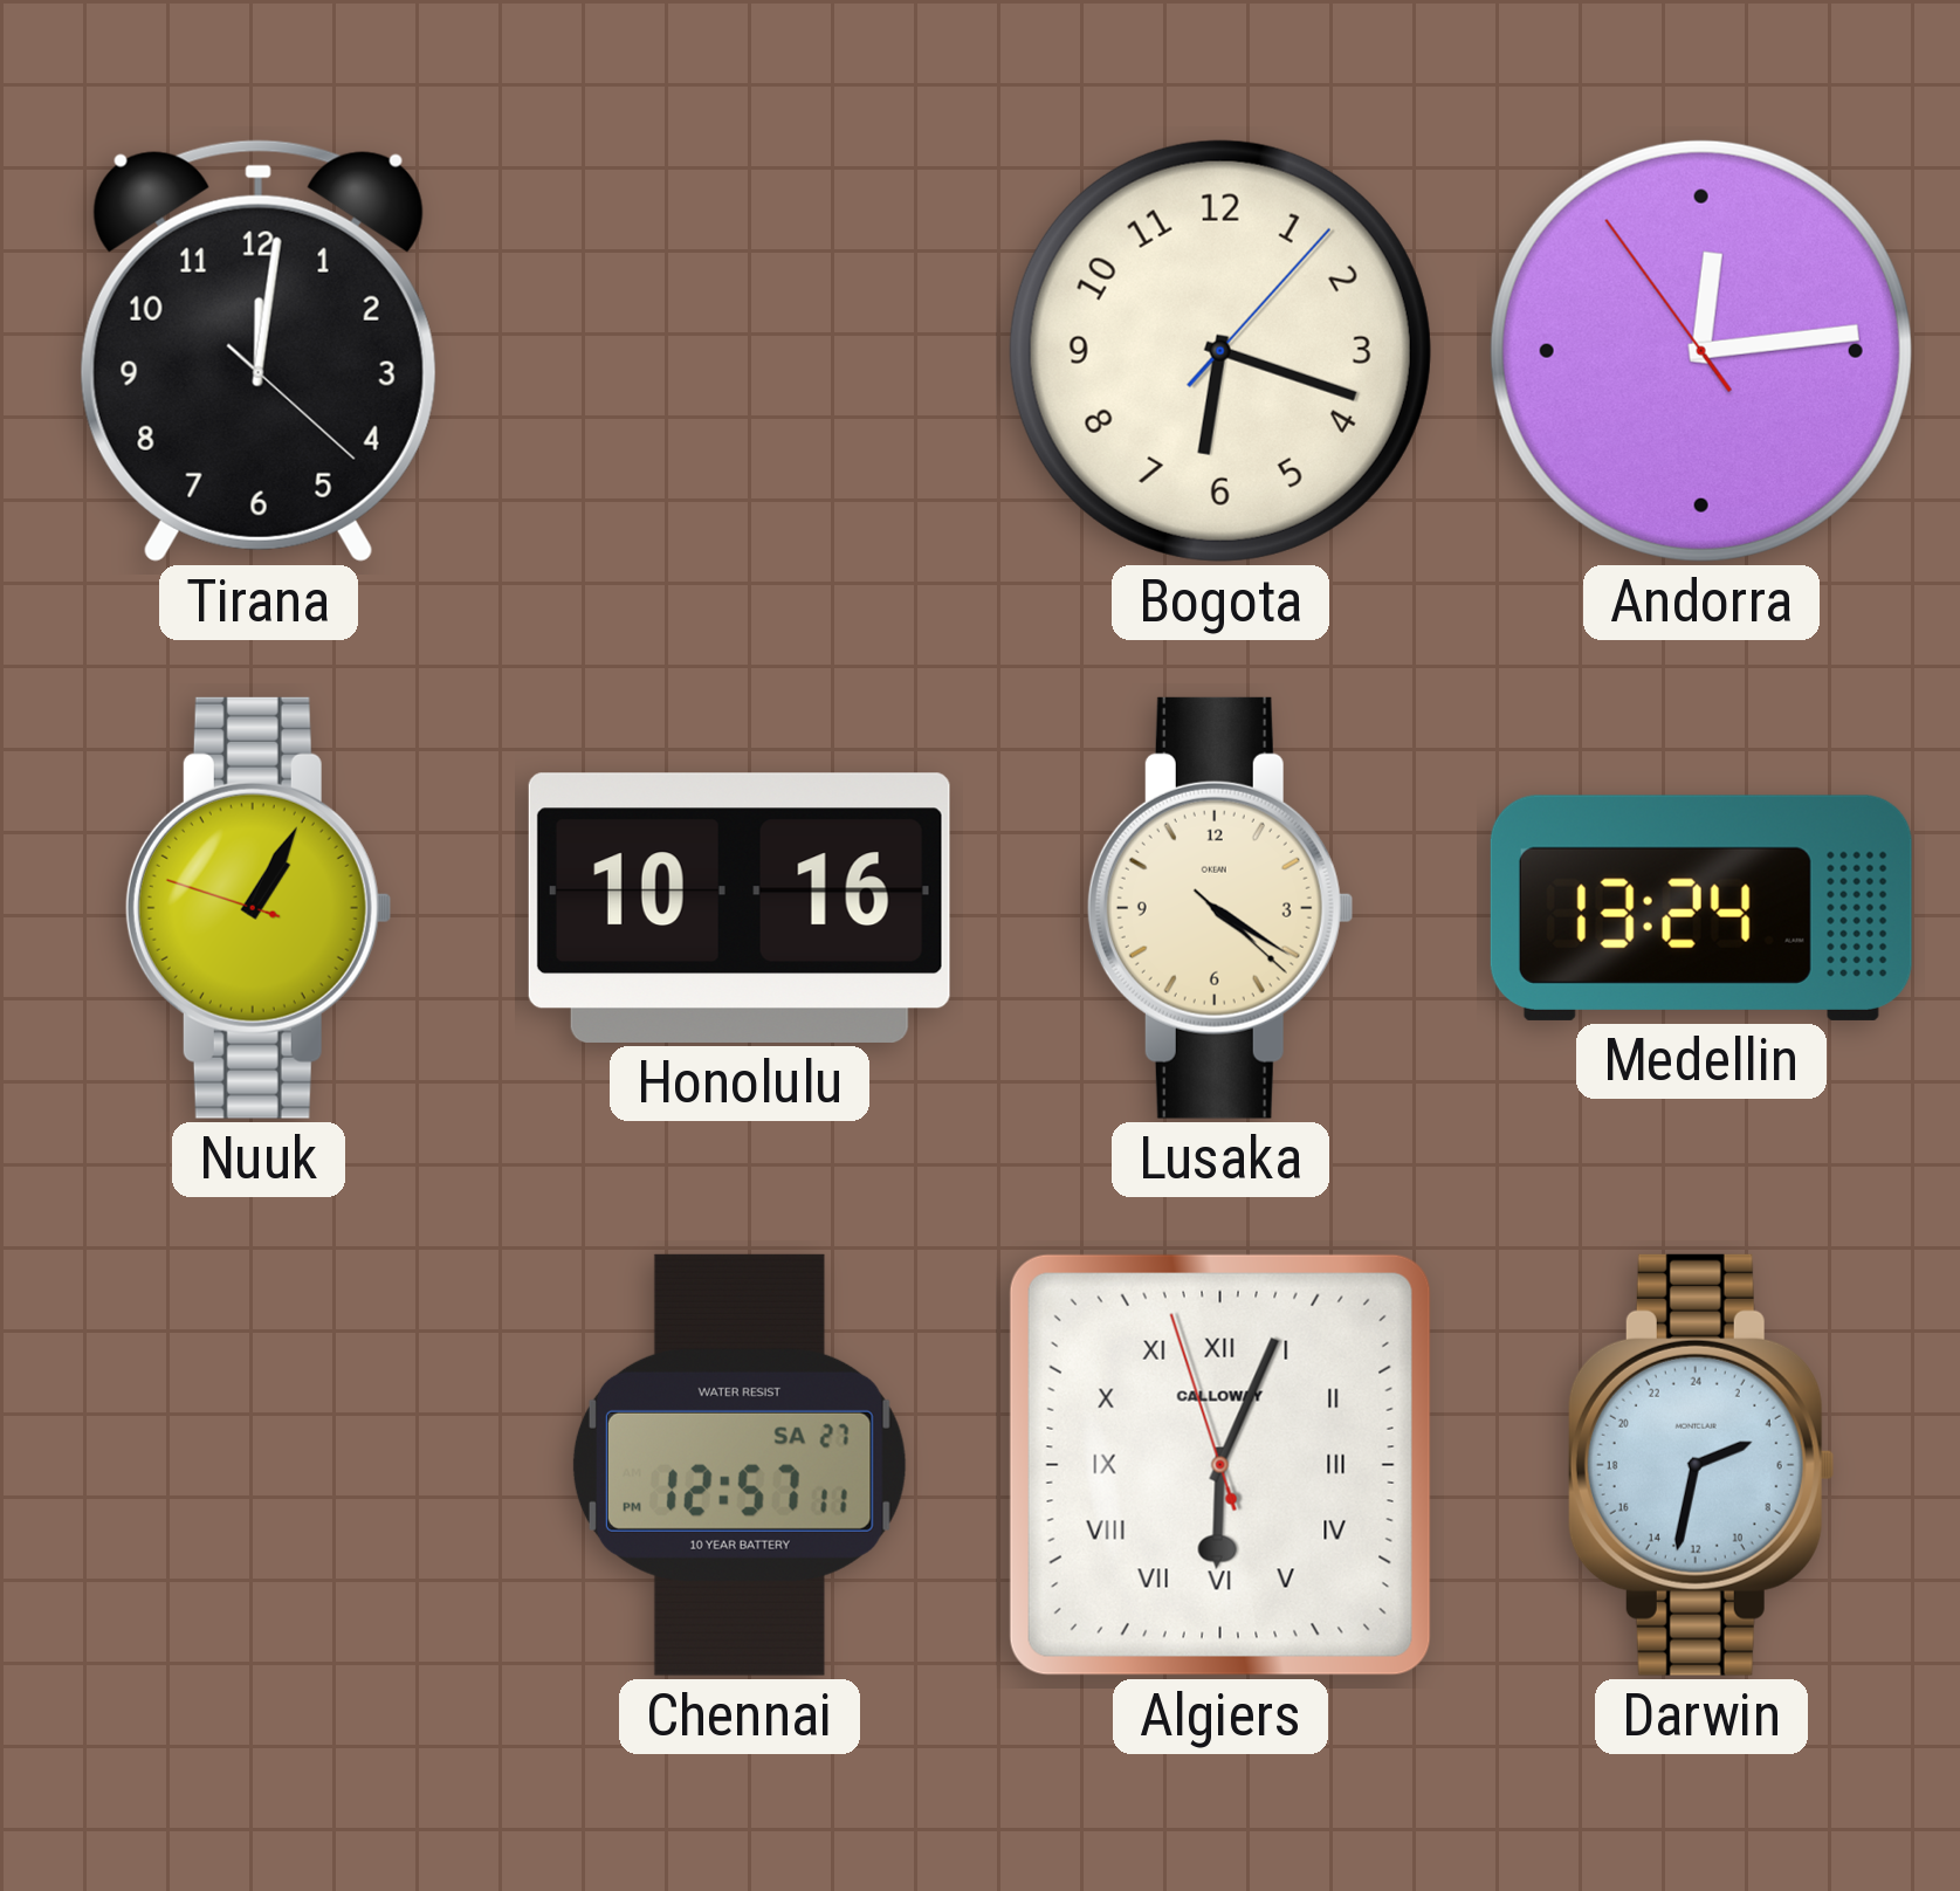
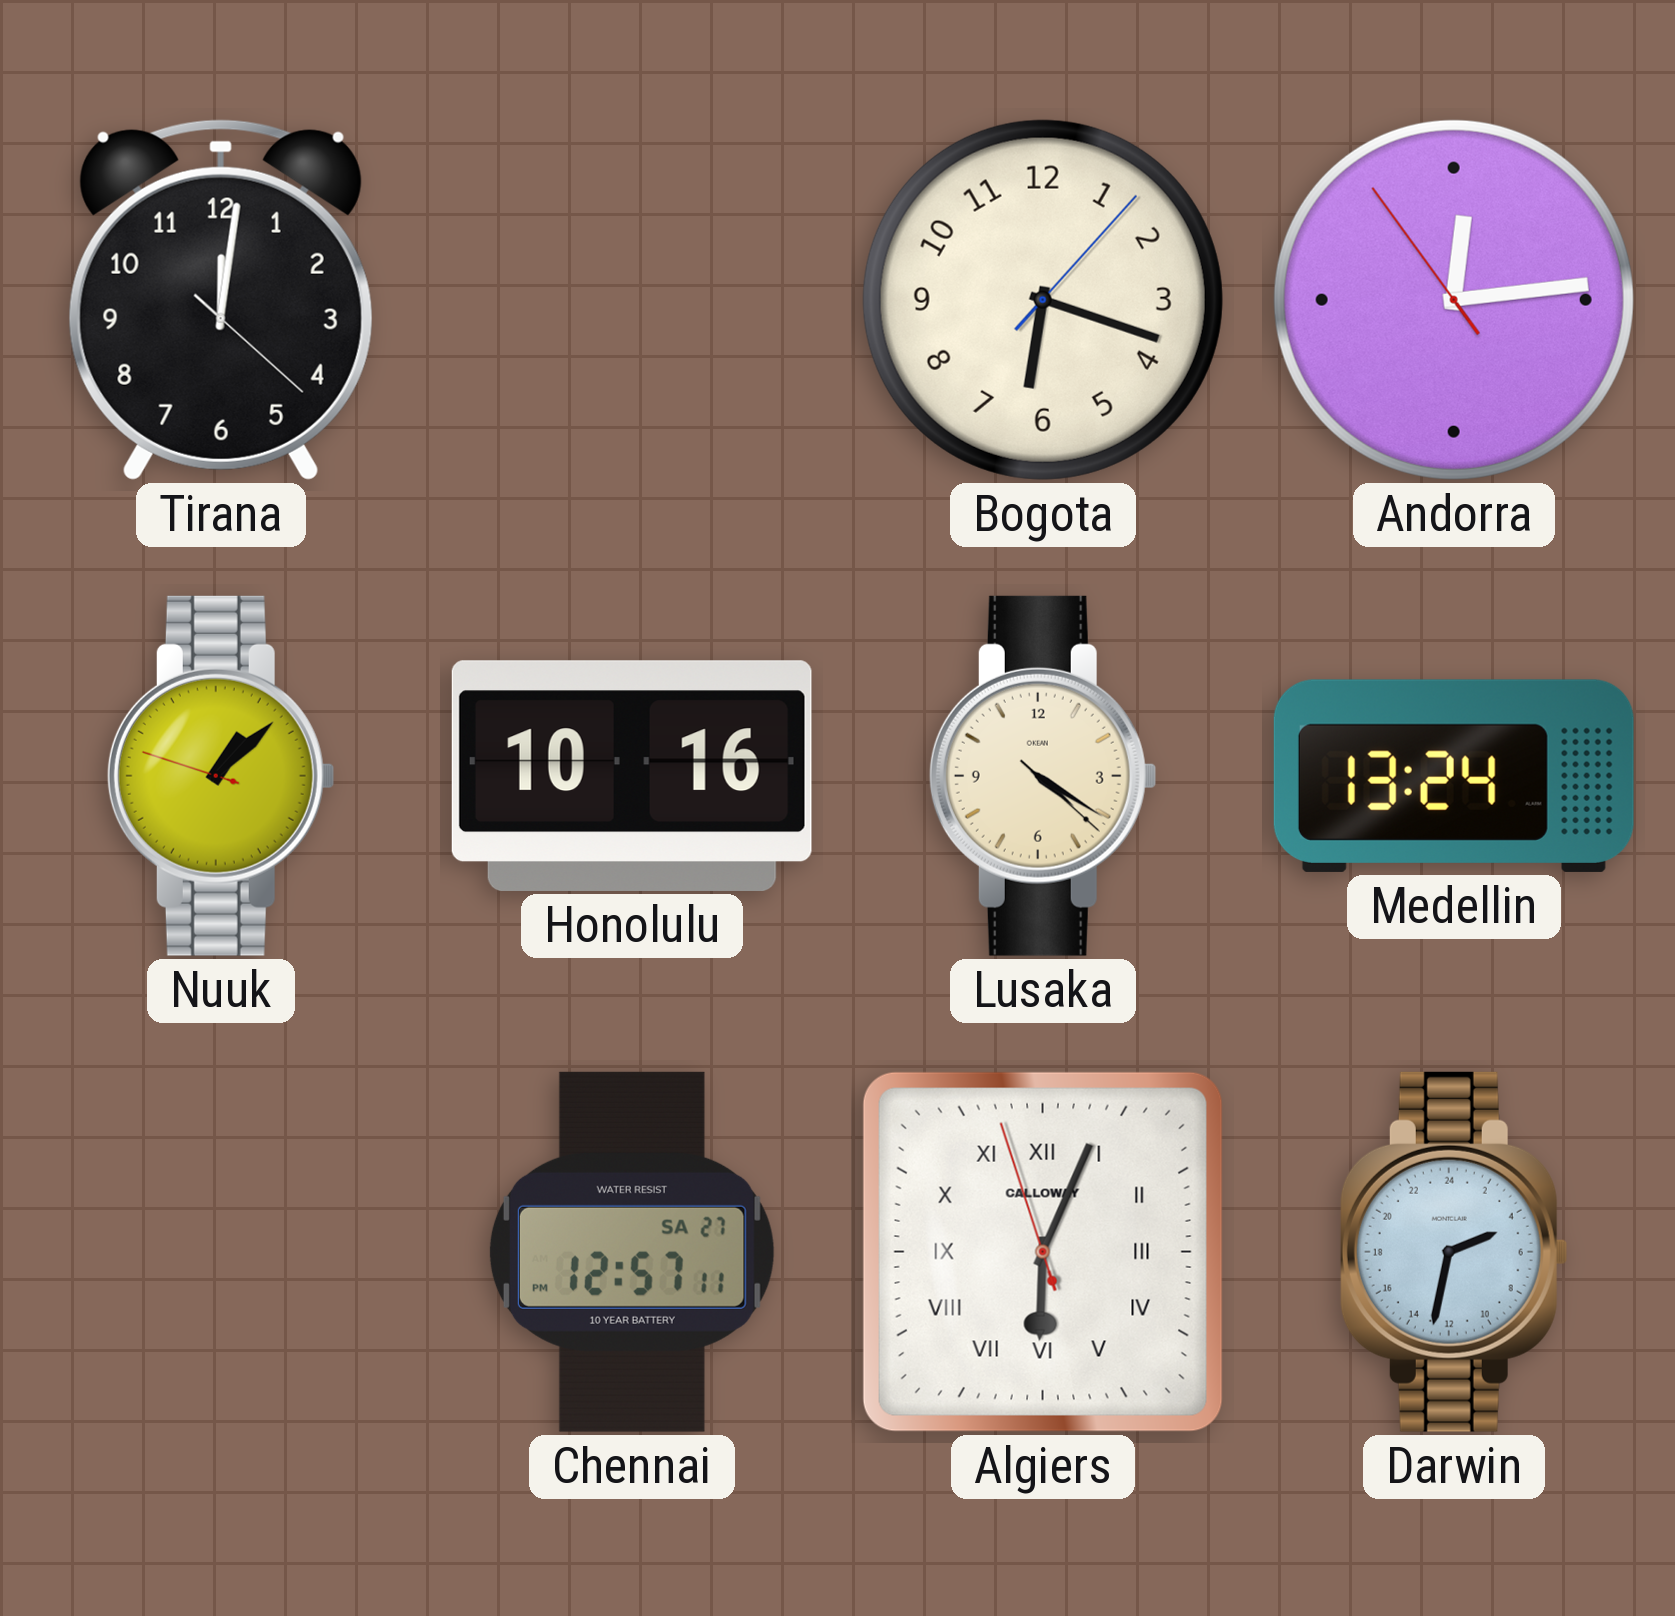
Nuuk: 1:04 -> 1:07
